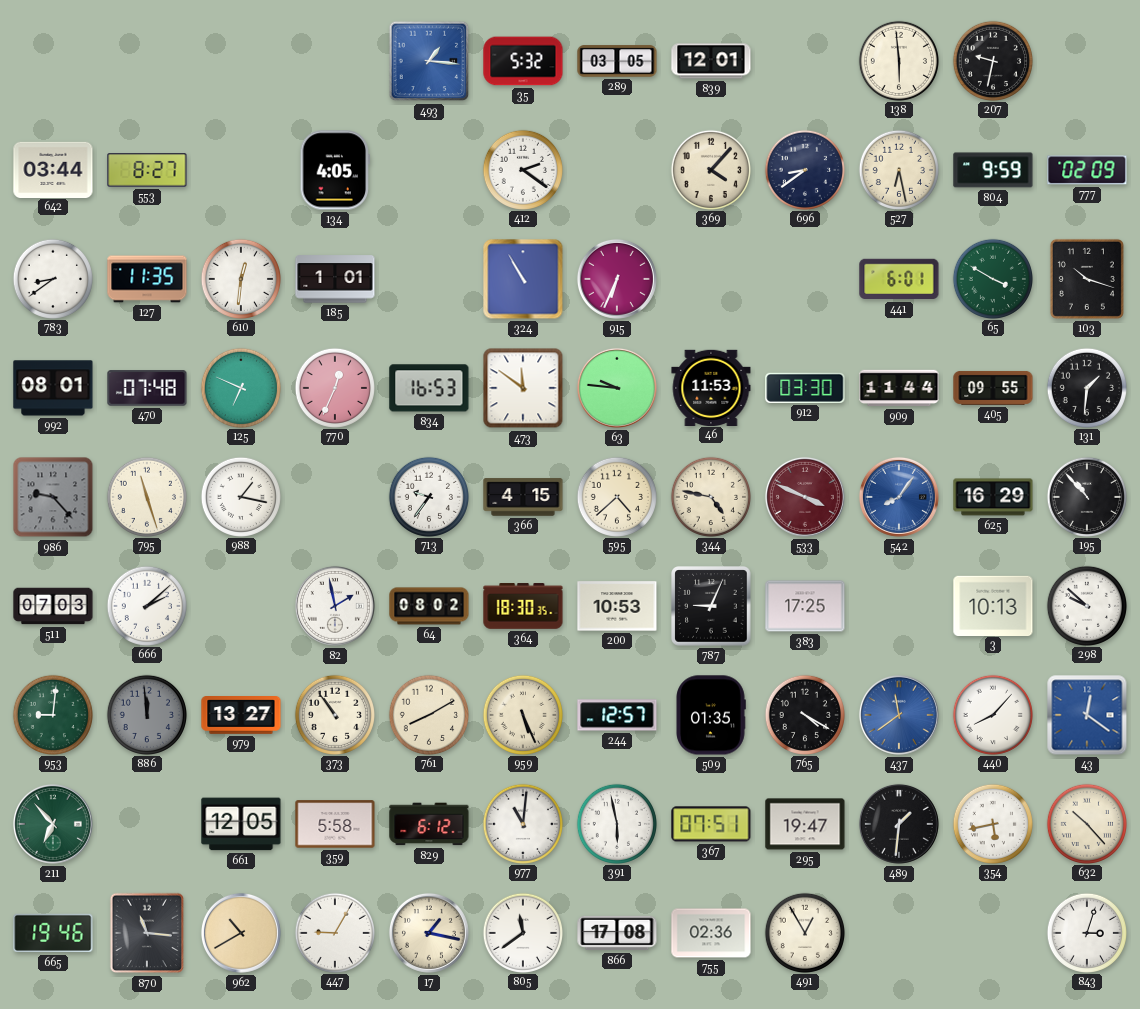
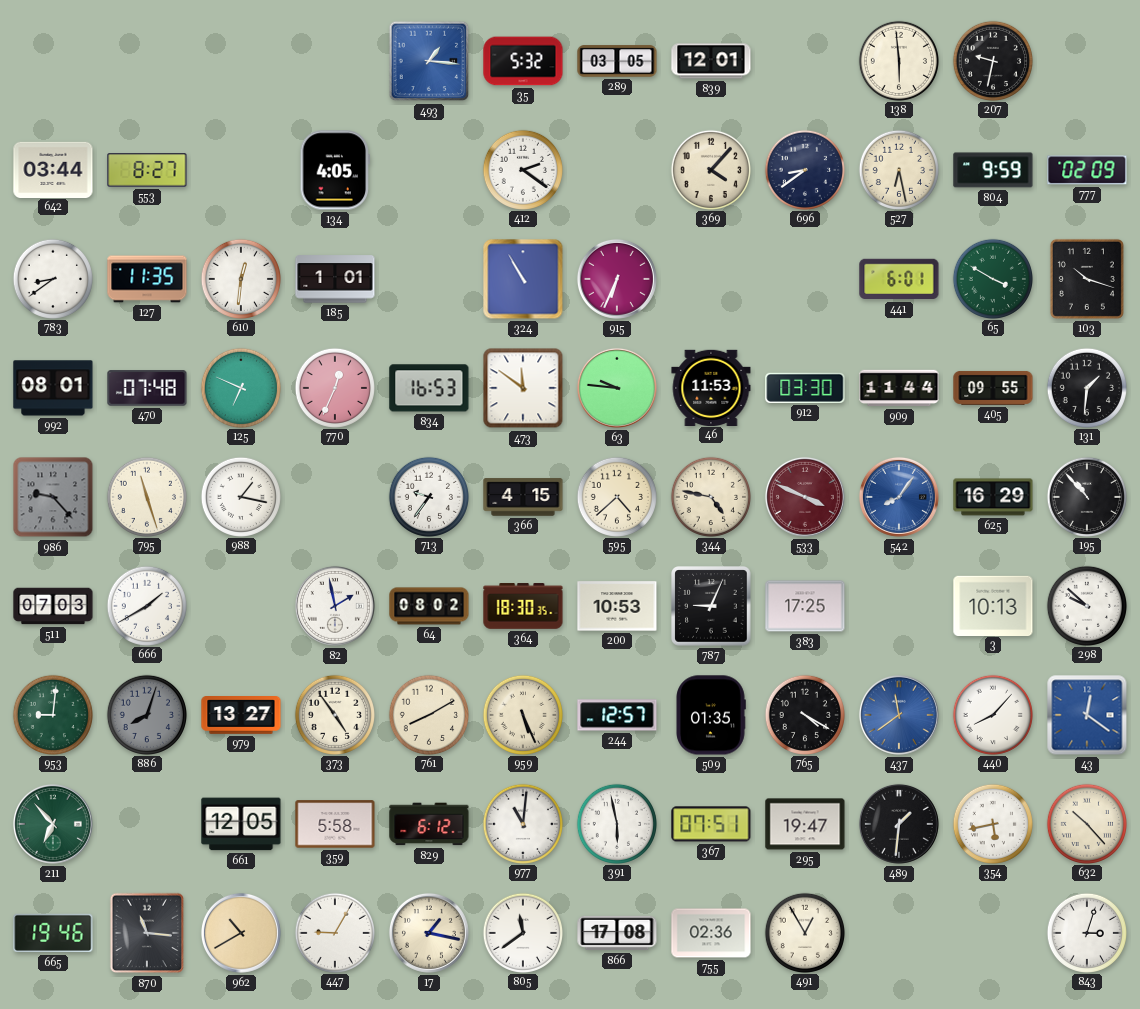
666: 2:08 -> 1:40
886: 11:59 -> 8:03
373: 10:54 -> 4:54
